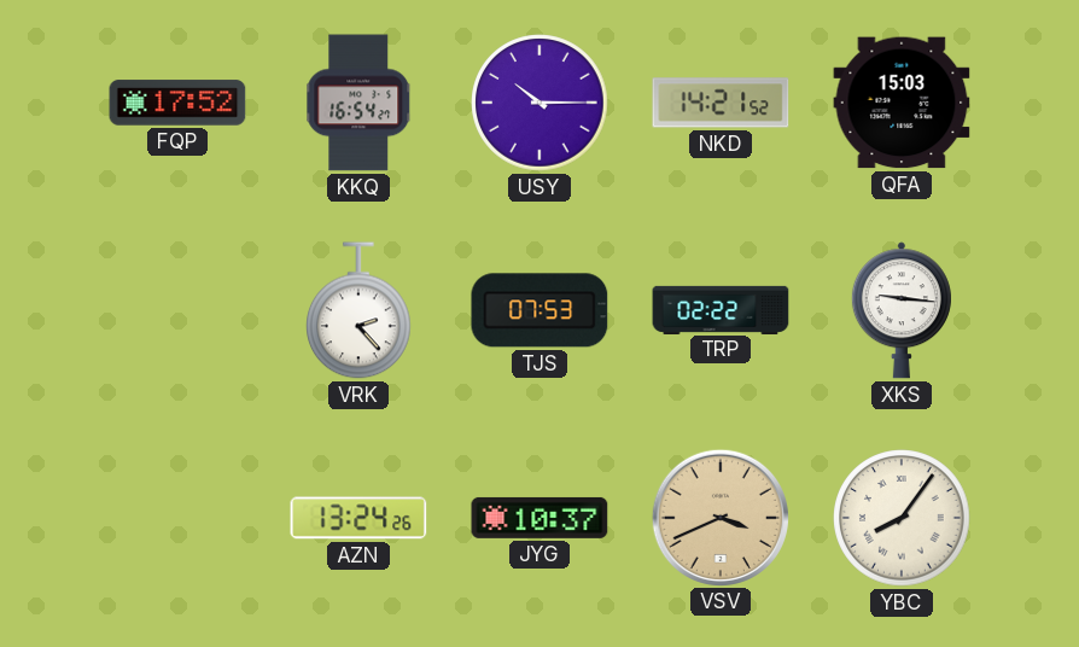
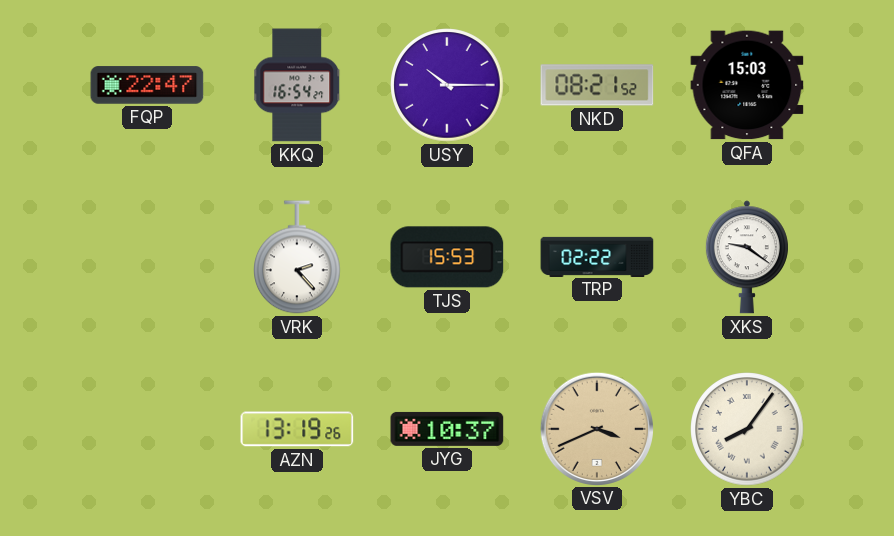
FQP: 17:52 -> 22:47
NKD: 14:21 -> 08:21
TJS: 07:53 -> 15:53
XKS: 9:16 -> 9:21
AZN: 13:24 -> 13:19
